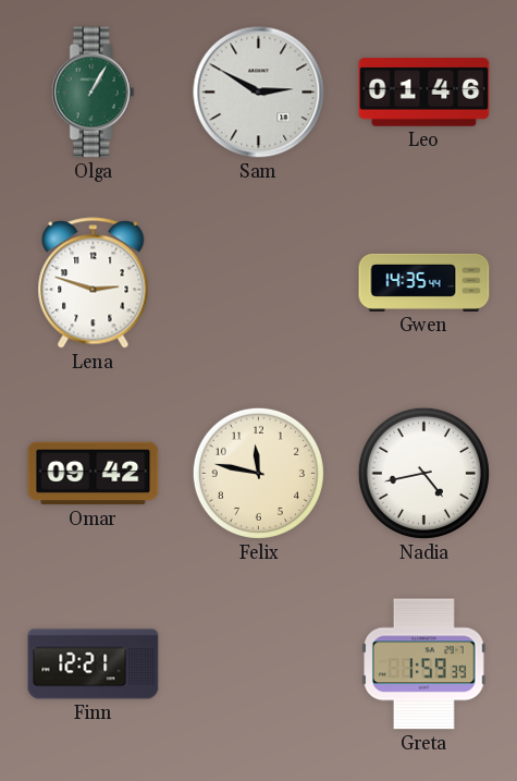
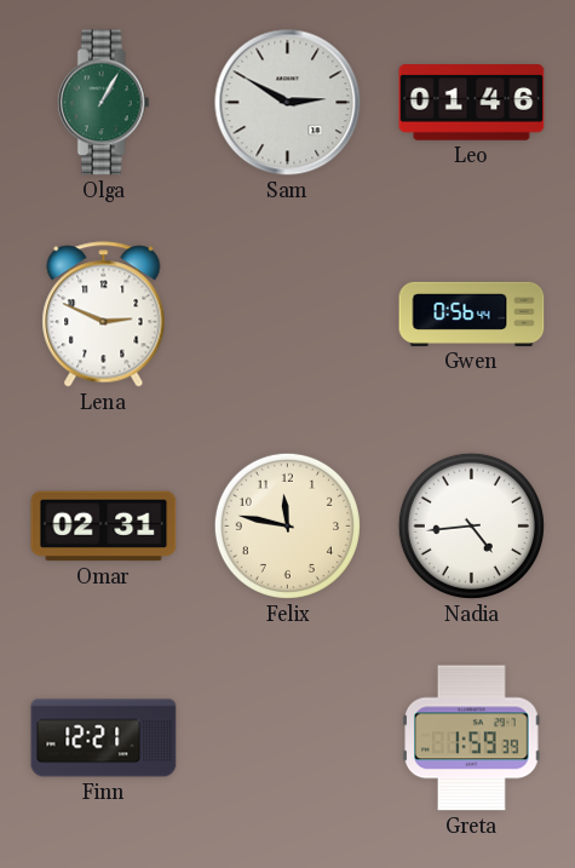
Lena: 2:48 -> 2:49
Gwen: 14:35 -> 0:56
Omar: 09:42 -> 02:31
Nadia: 4:43 -> 4:44
